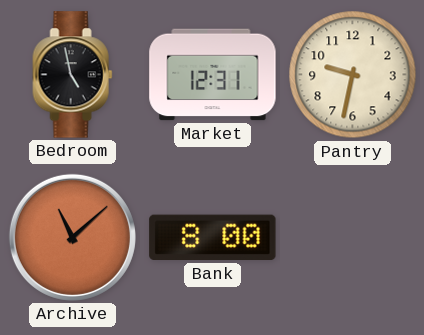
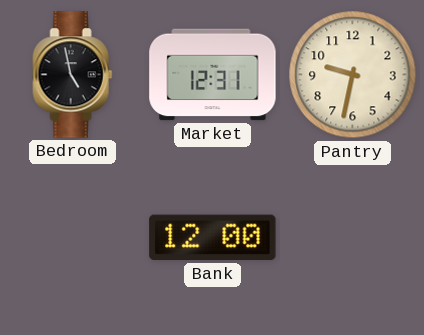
Archive: 11:08 -> none
Bank: 8:00 -> 12:00
